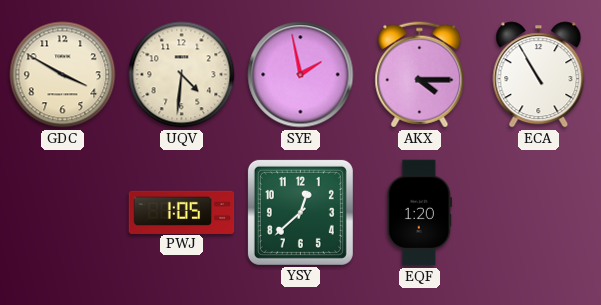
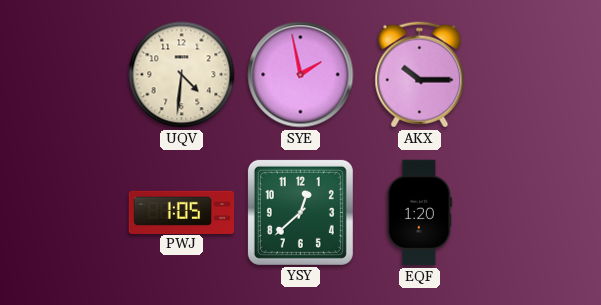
GDC: 3:50 -> none
AKX: 4:15 -> 10:15
ECA: 10:55 -> none
